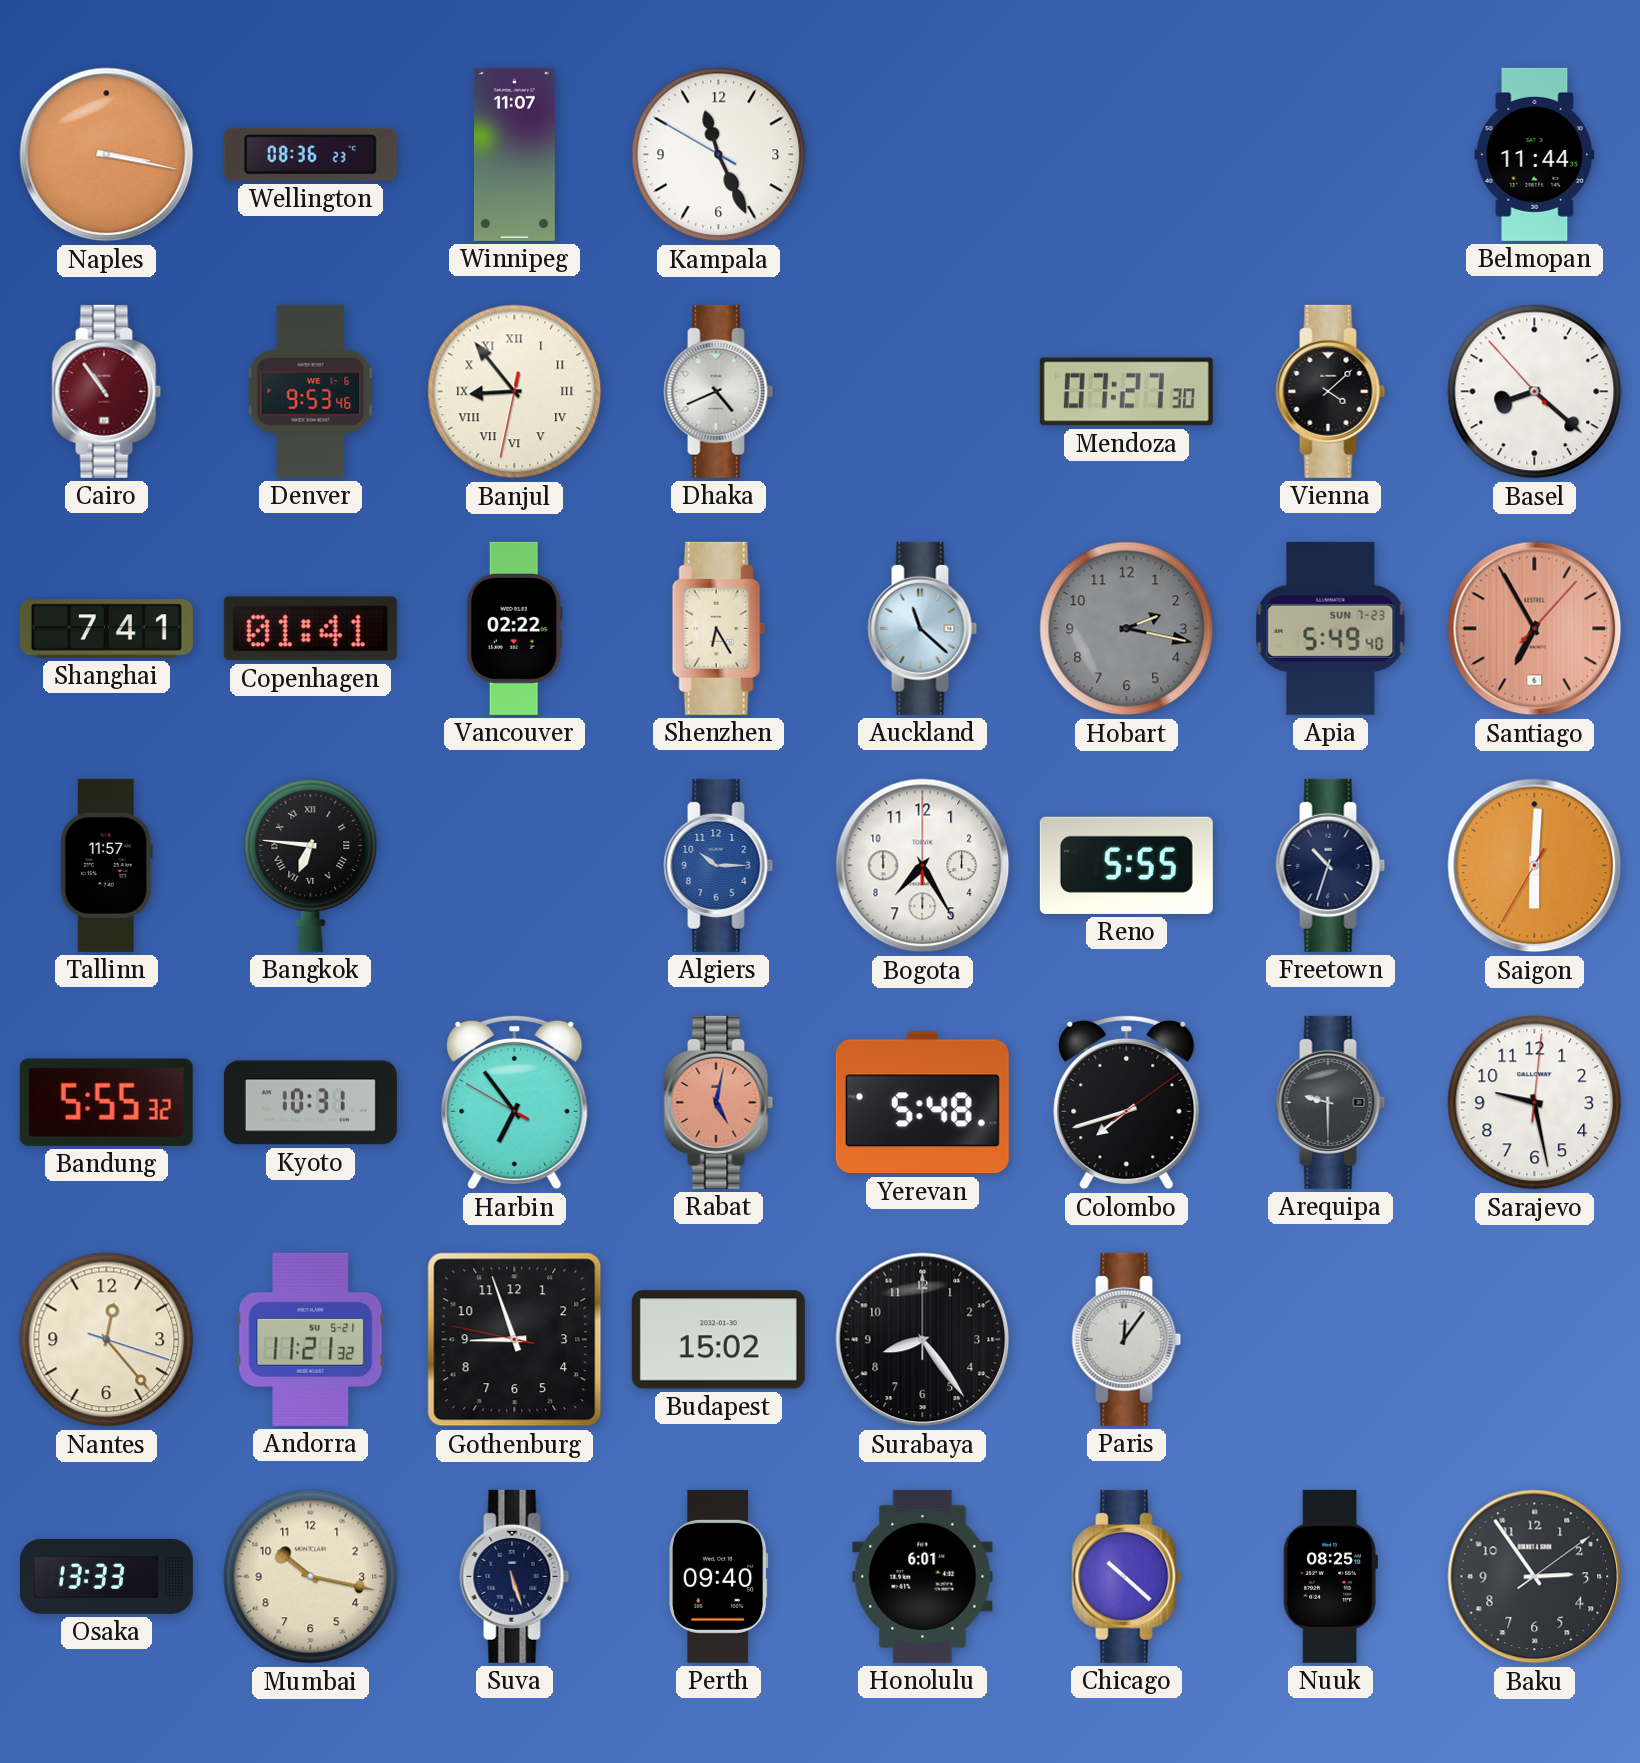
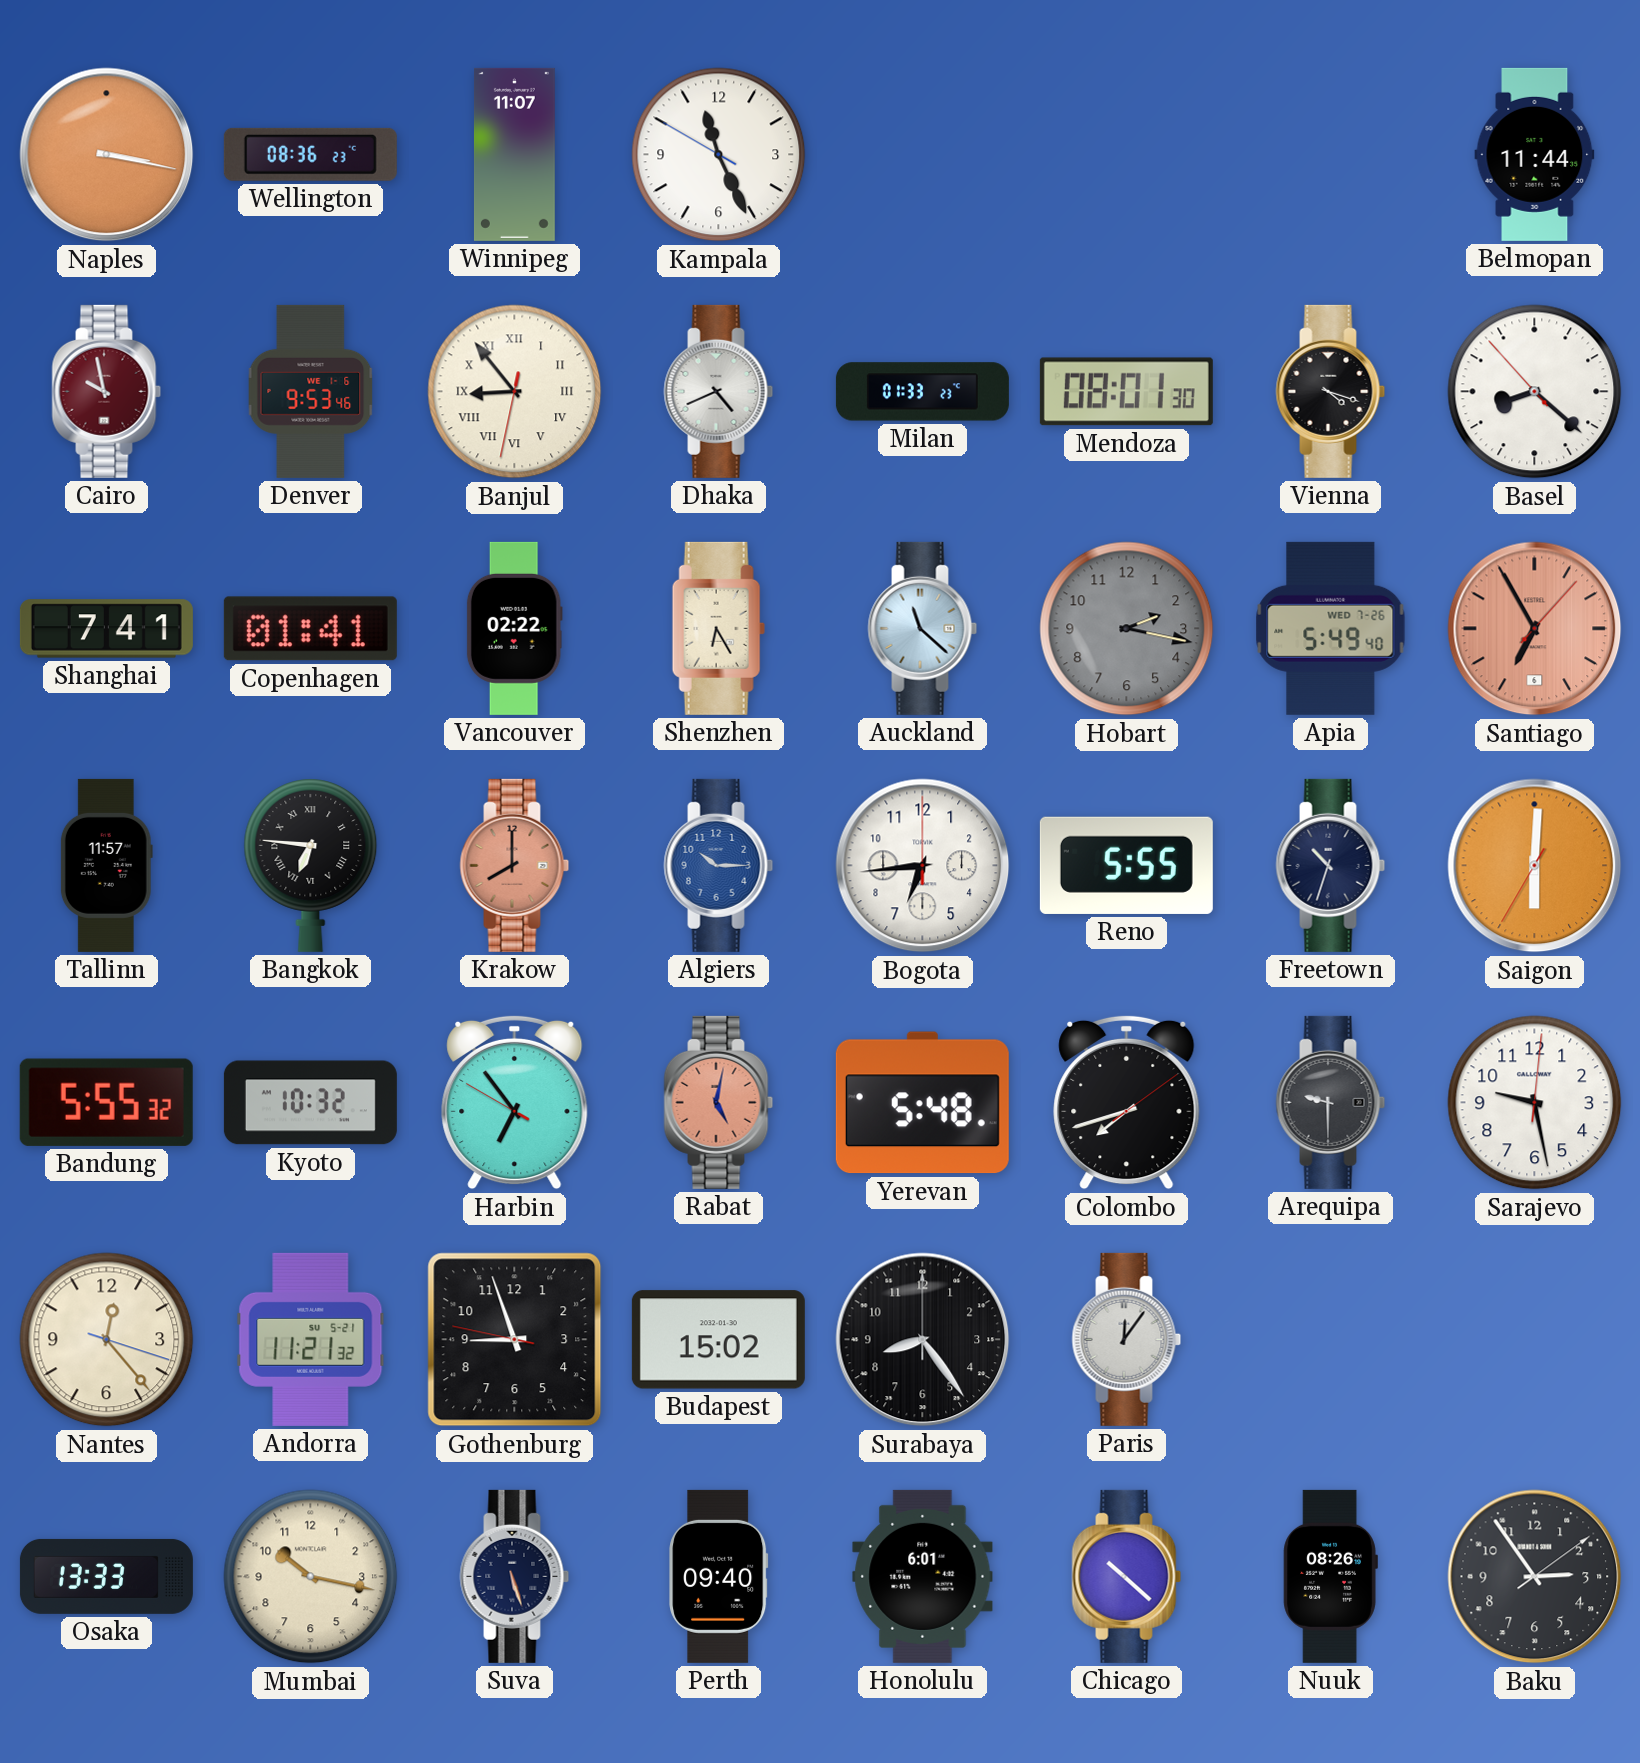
Cairo: 10:54 -> 9:58
Milan: none -> 01:33
Mendoza: 07:27 -> 08:01
Vienna: 4:08 -> 4:18
Apia date: SUN 7-23 -> WED 7-26
Krakow: none -> 8:00
Bogota: 7:25 -> 6:44
Kyoto: 10:31 -> 10:32
Nuuk: 08:25 -> 08:26
